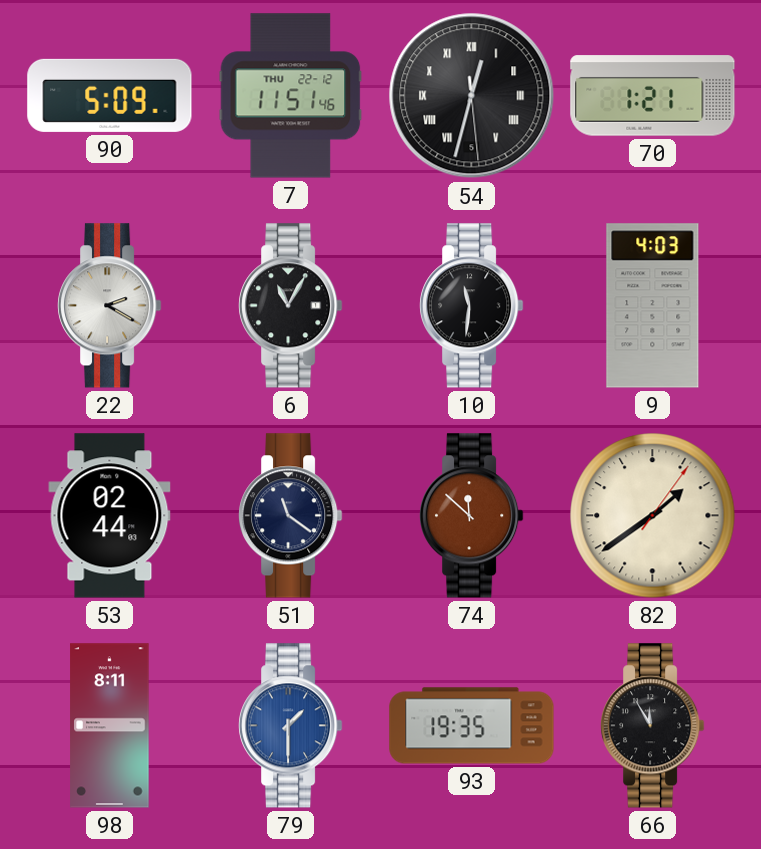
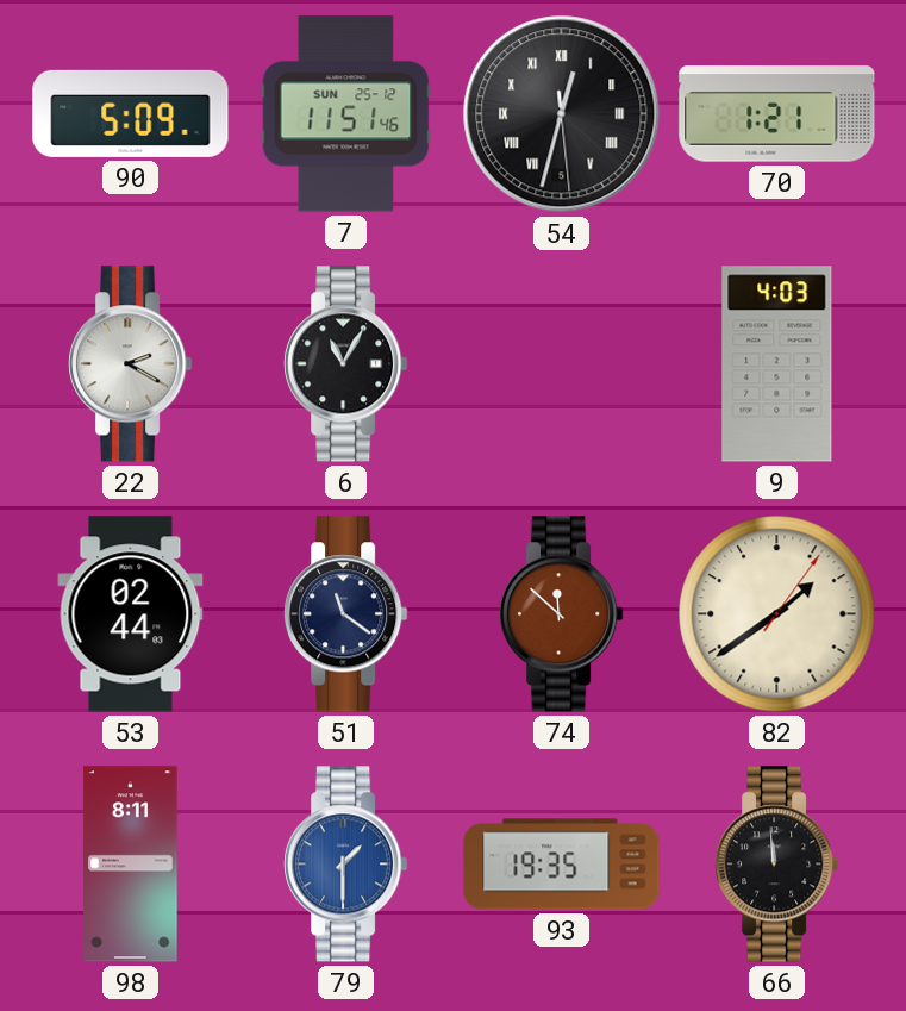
7 date: THU 22-12 -> SUN 25-12
10: 11:31 -> none
66: 11:55 -> 11:59
